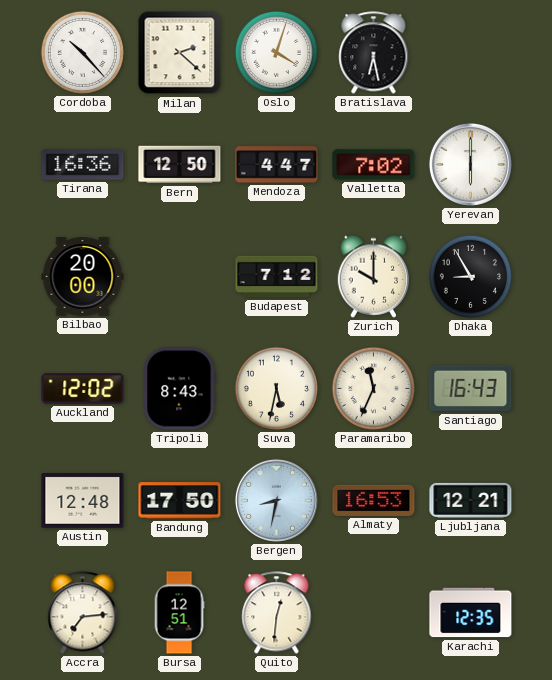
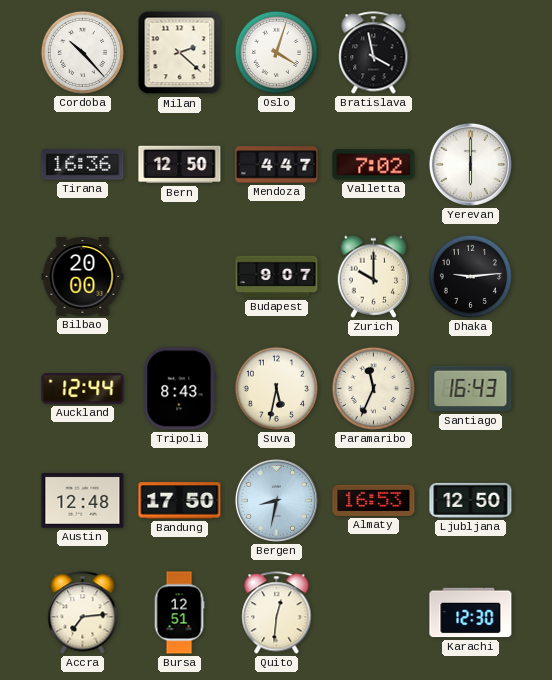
Bratislava: 6:28 -> 3:58
Budapest: 7:12 -> 9:07
Dhaka: 8:55 -> 9:14
Auckland: 12:02 -> 12:44
Ljubljana: 12:21 -> 12:50
Karachi: 12:35 -> 12:30
